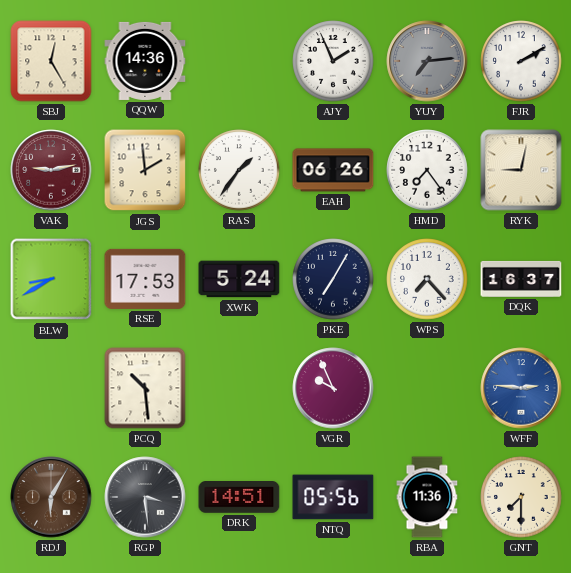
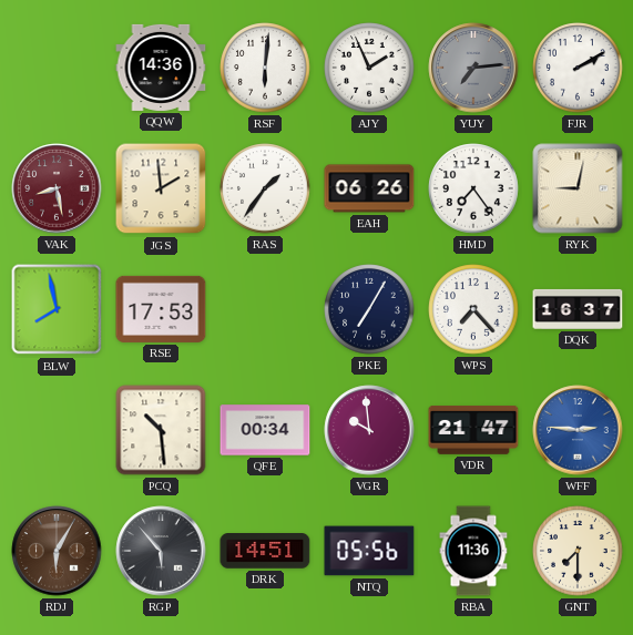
SBJ: 12:25 -> none
RSF: none -> 6:01
VAK: 9:13 -> 8:28
BLW: 8:40 -> 7:58
XWK: 5:24 -> none
QFE: none -> 00:34
VGR: 9:56 -> 9:59
VDR: none -> 21:47
RGP: 3:29 -> 5:53
